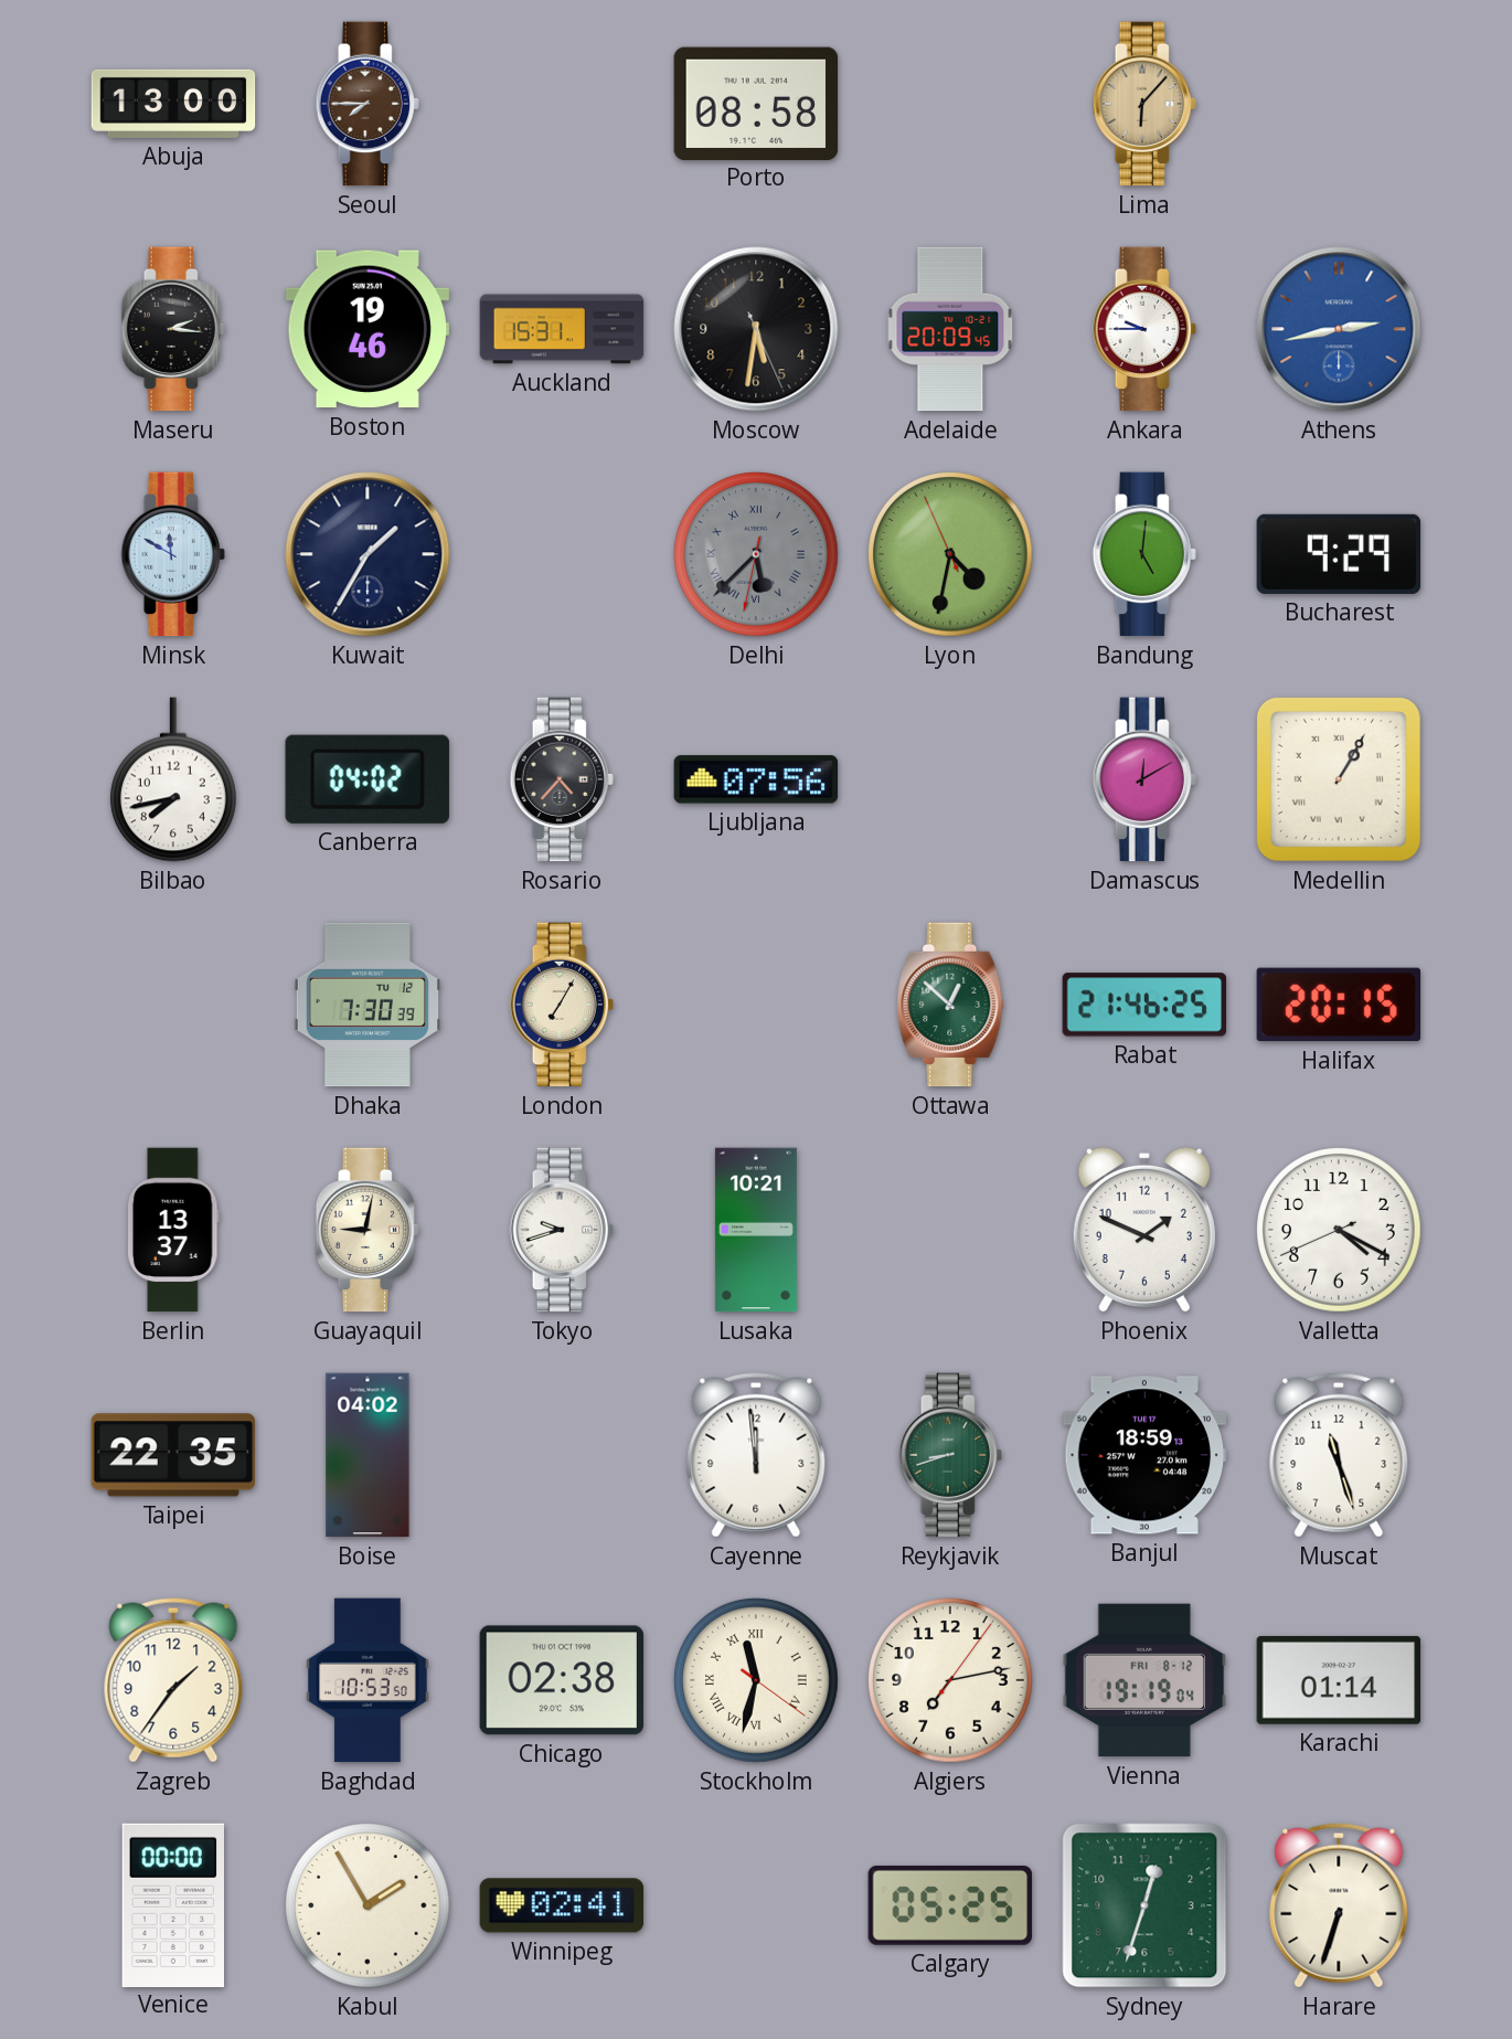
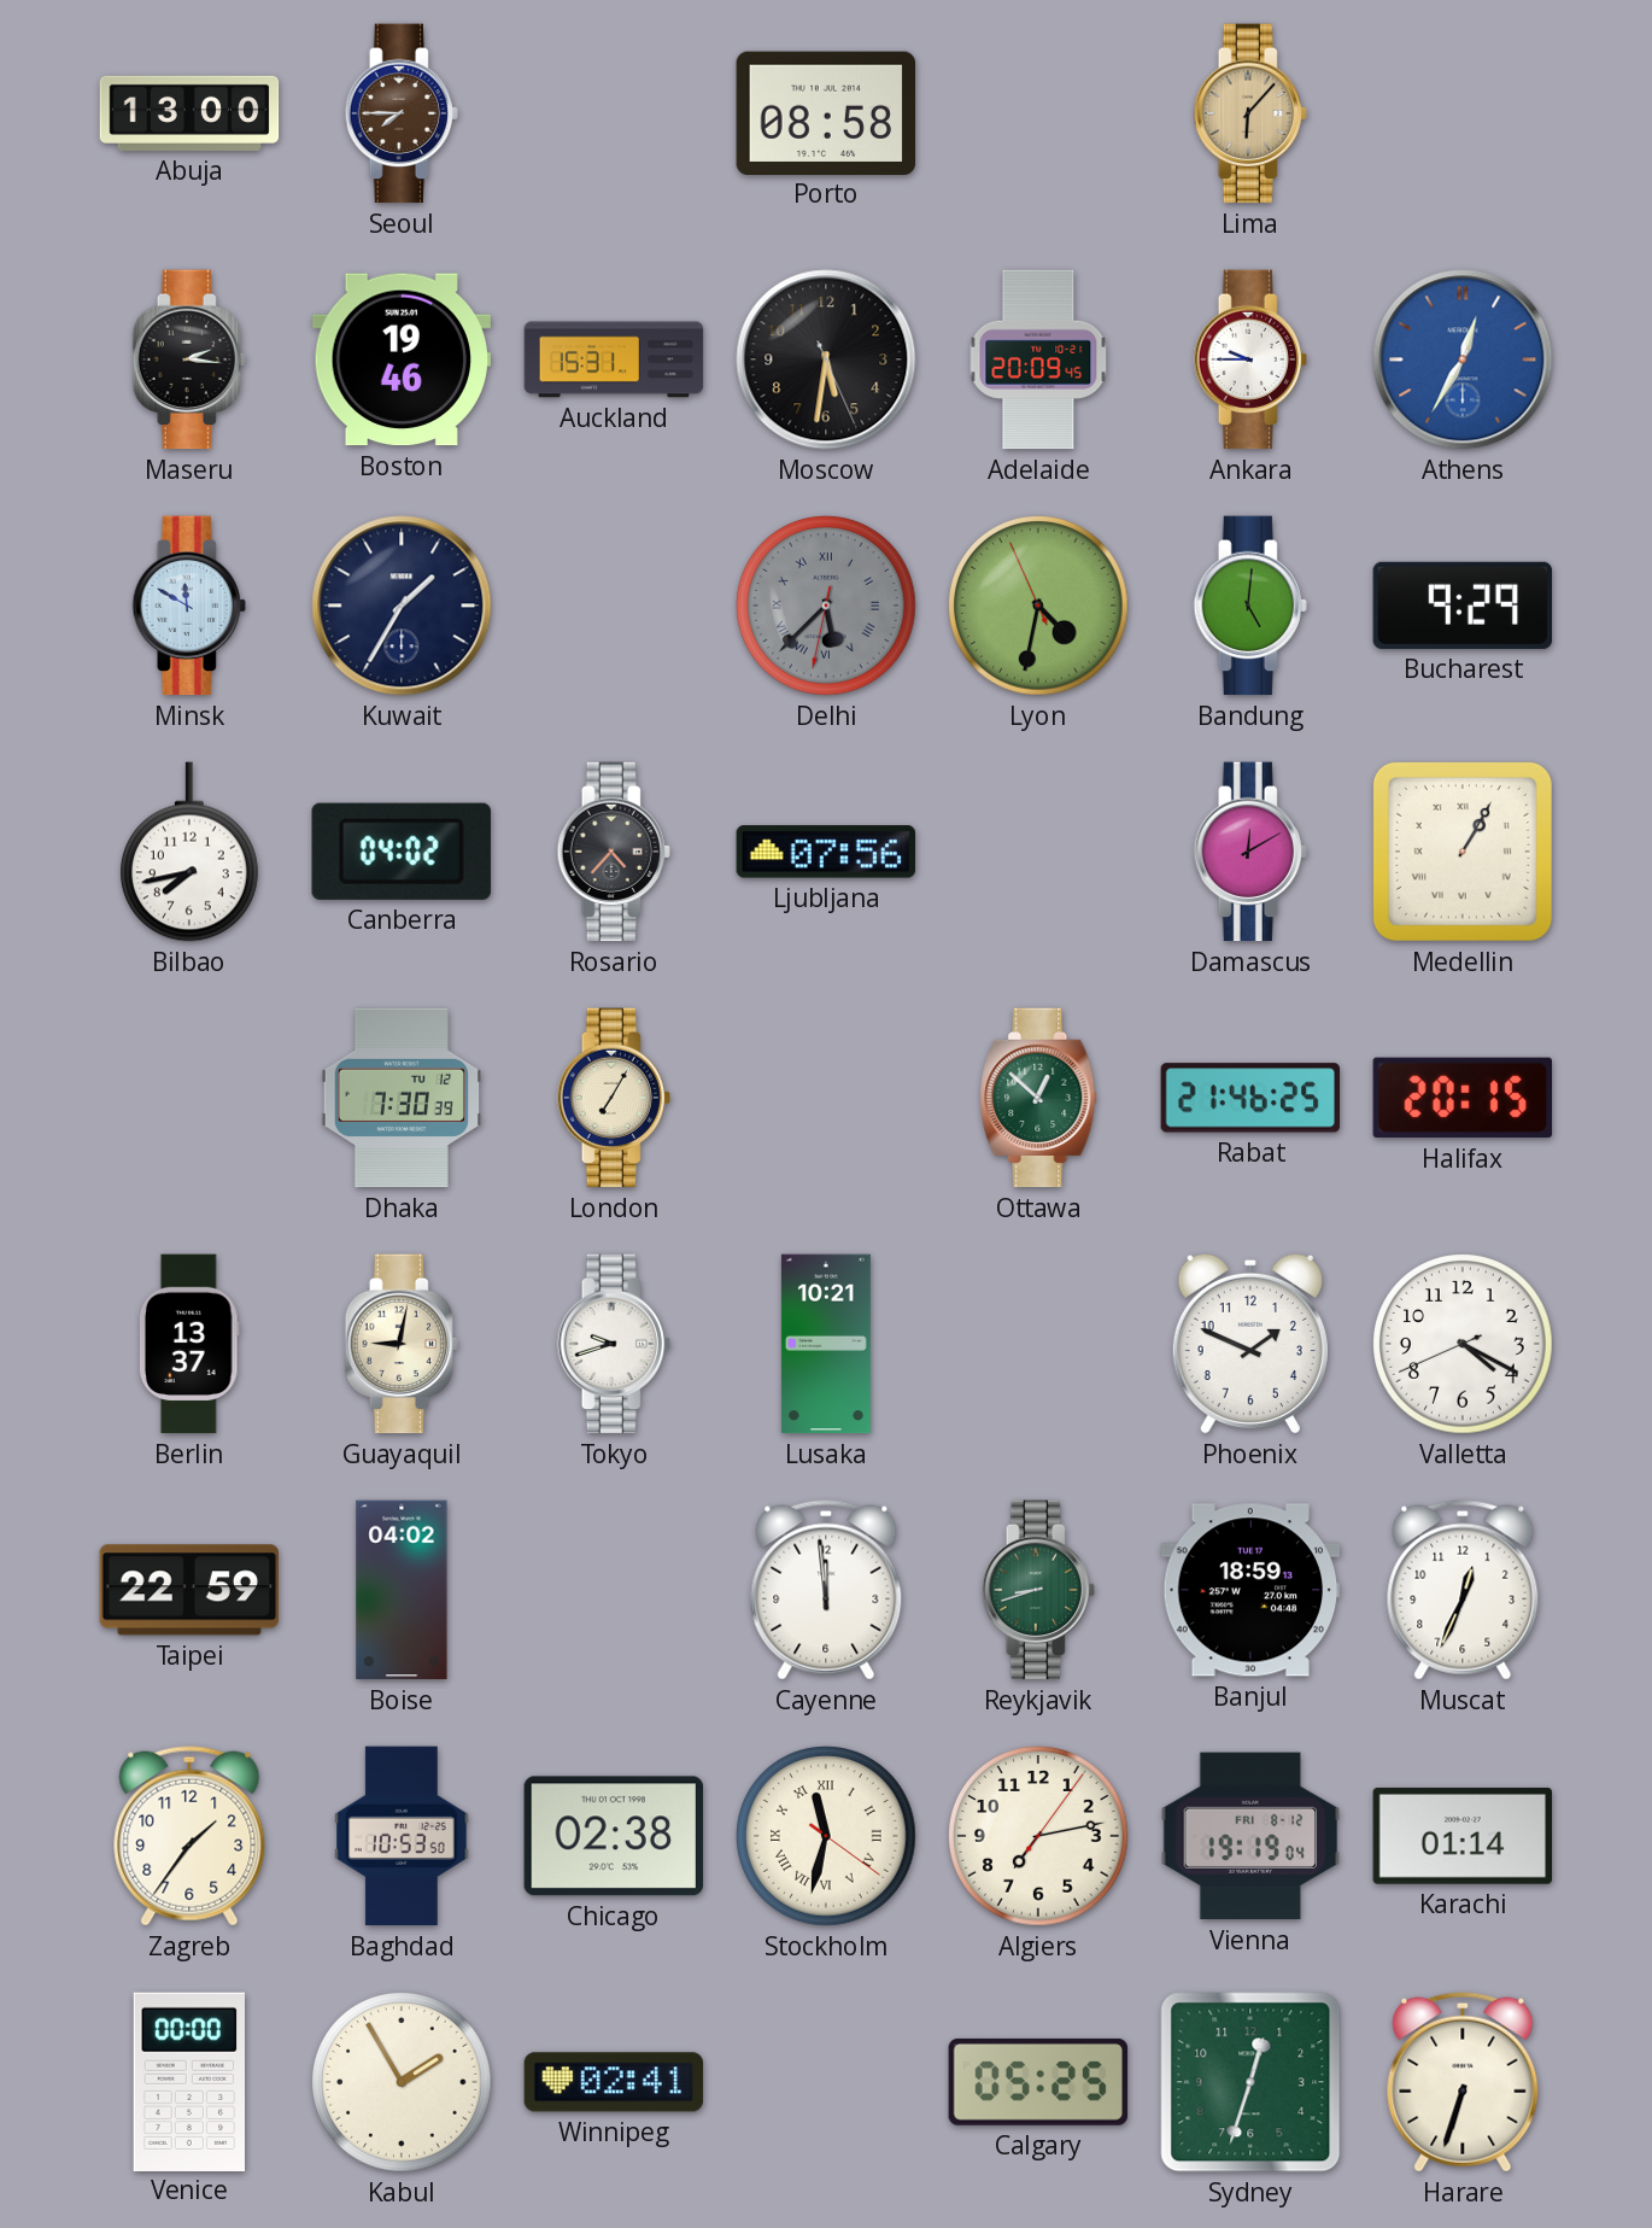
Athens: 2:43 -> 12:35
Taipei: 22:35 -> 22:59
Muscat: 11:27 -> 12:34
